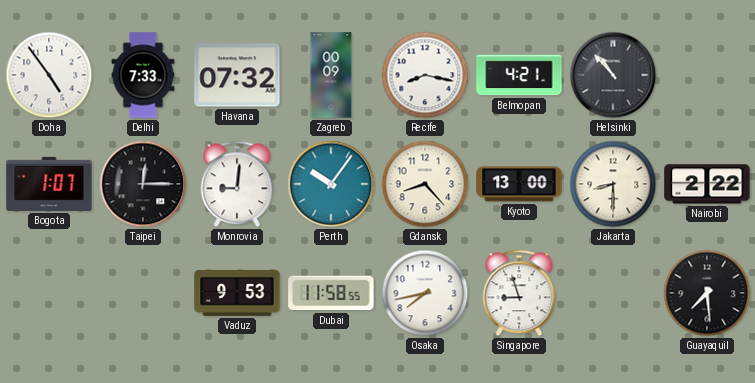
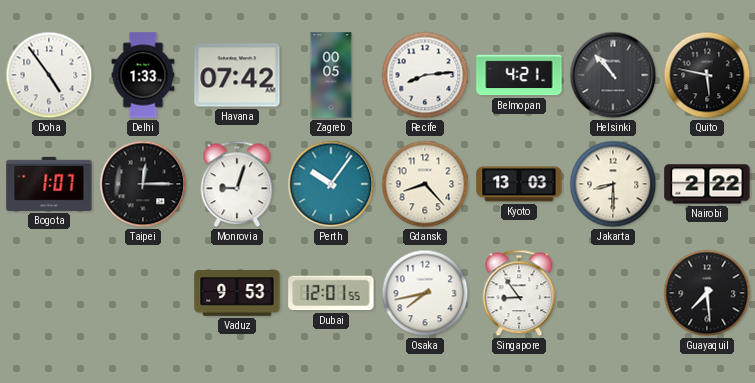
Delhi: 7:33 -> 1:33
Havana: 07:32 -> 07:42
Zagreb: 00:09 -> 00:05
Recife: 8:17 -> 8:14
Quito: none -> 5:47
Monrovia: 9:01 -> 9:03
Kyoto: 13:00 -> 13:03
Dubai: 11:58 -> 12:01
Singapore: 8:57 -> 8:54
